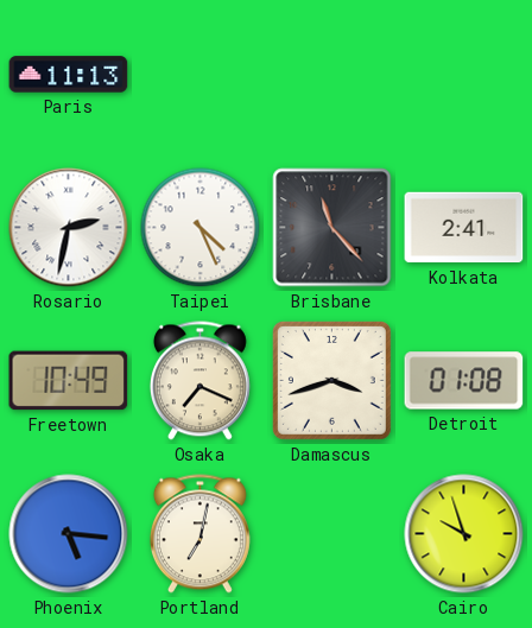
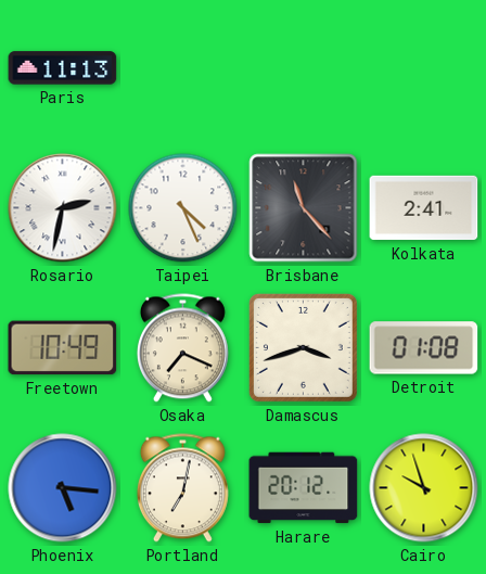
Harare: none -> 20:12
